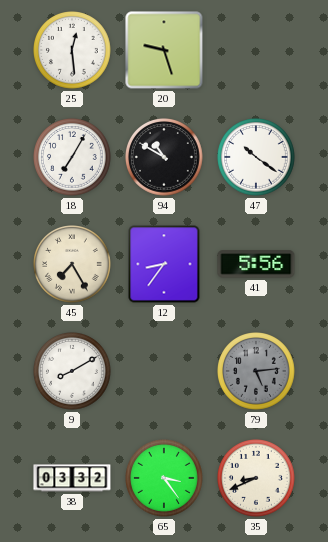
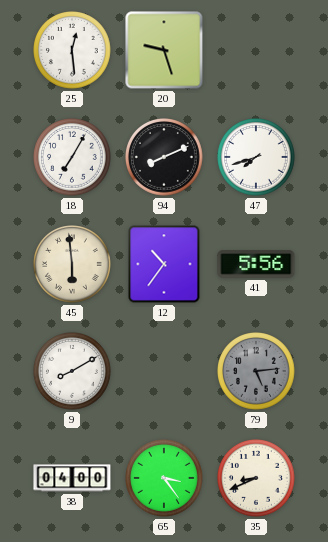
94: 10:50 -> 8:11
47: 10:21 -> 7:42
45: 7:25 -> 5:59
12: 8:36 -> 10:36
38: 03:32 -> 04:00
